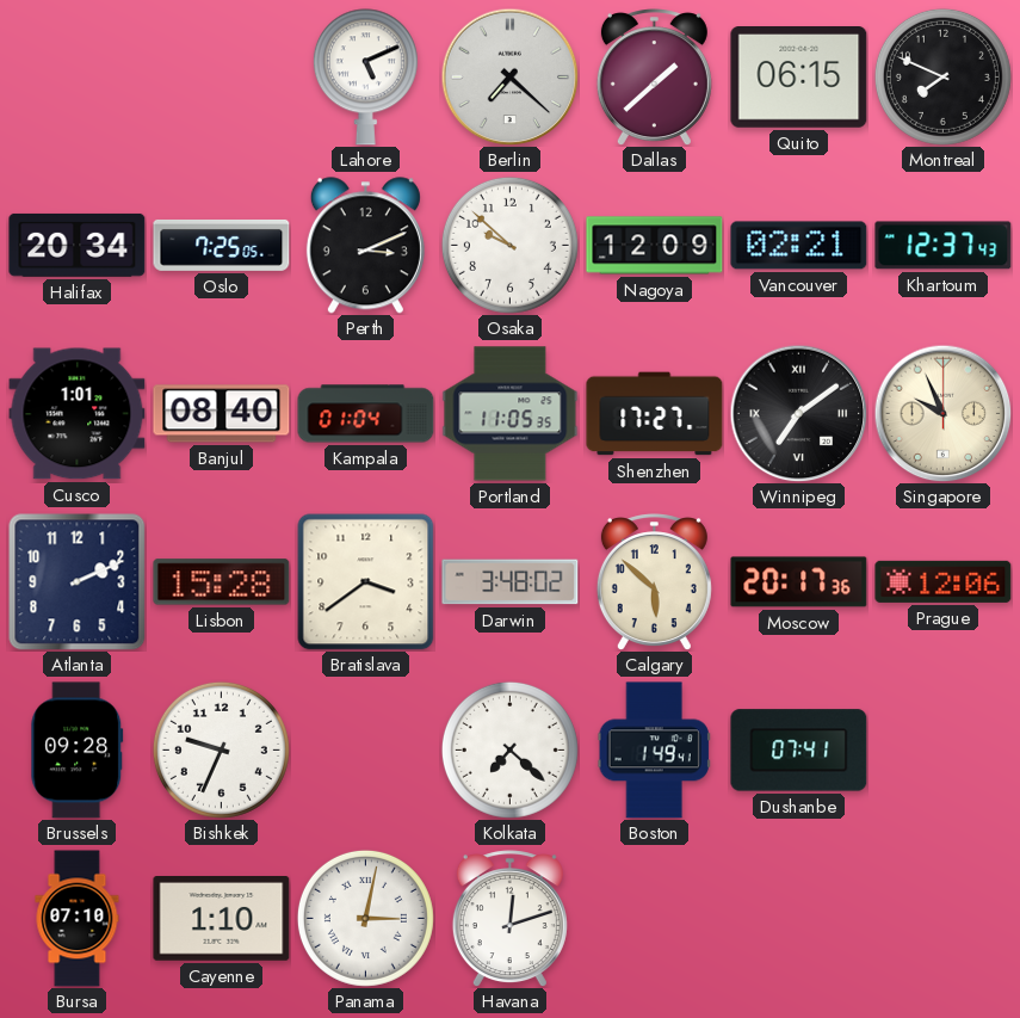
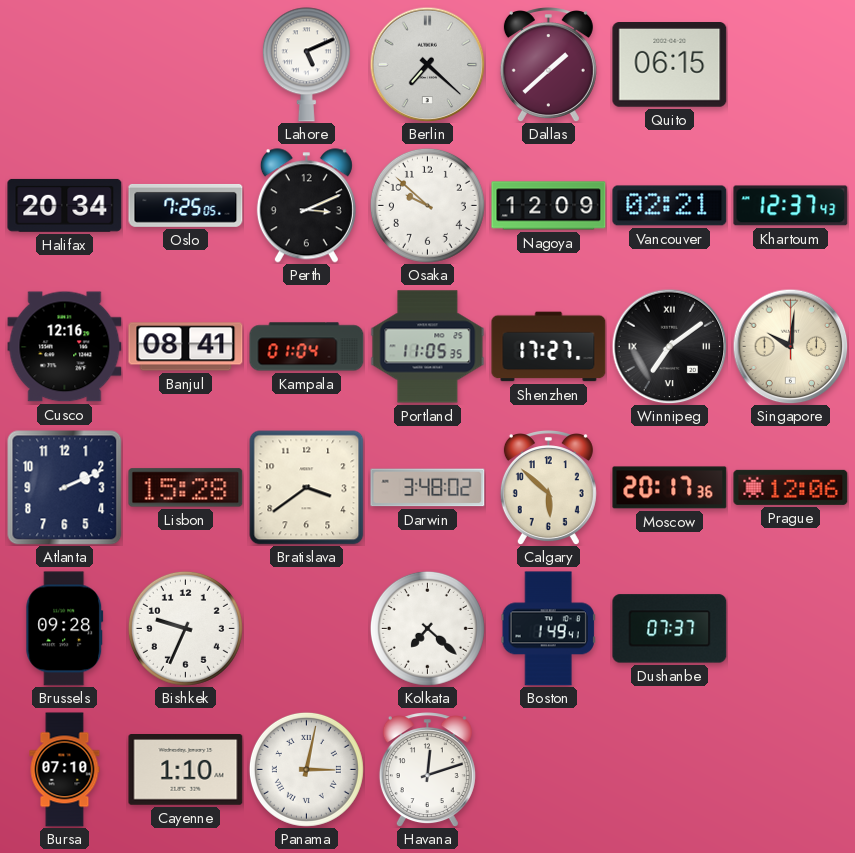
Montreal: 7:49 -> none
Cusco: 1:01 -> 12:16
Banjul: 08:40 -> 08:41
Singapore: 9:56 -> 10:01
Dushanbe: 07:41 -> 07:37
